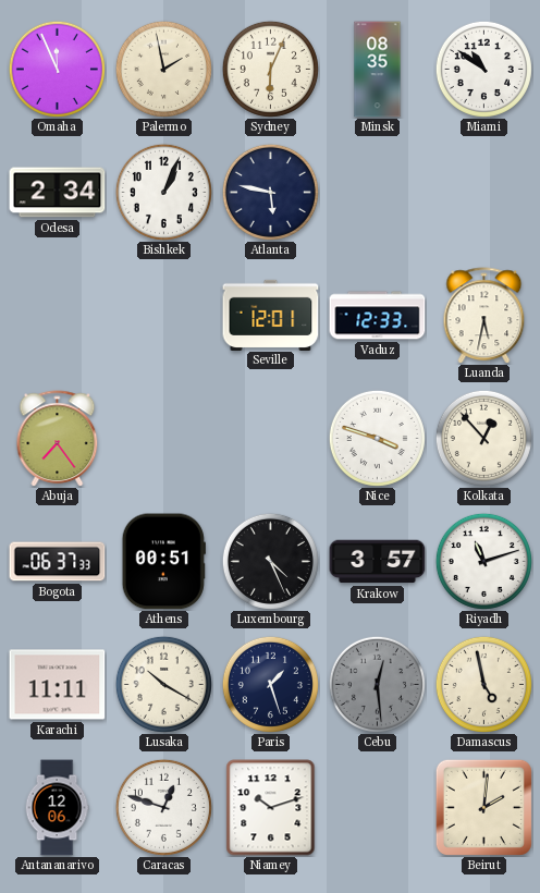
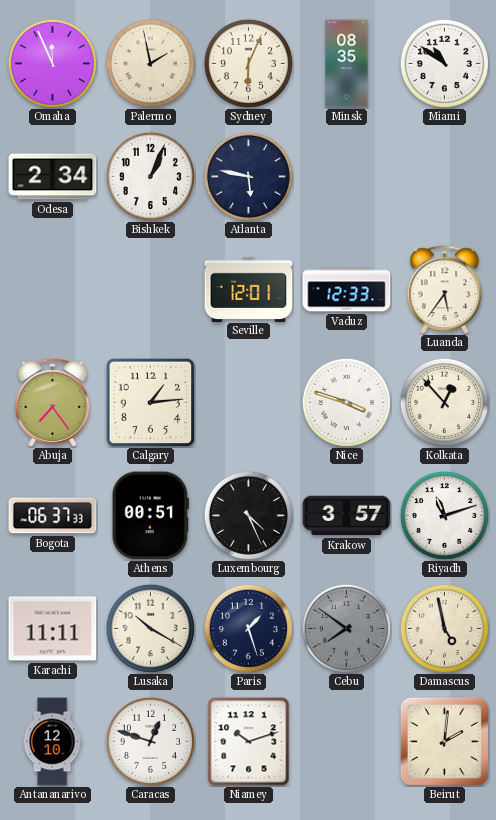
Luanda: 5:32 -> 5:36
Calgary: none -> 1:14
Cebu: 12:29 -> 7:51
Antananarivo: 12:06 -> 12:10
